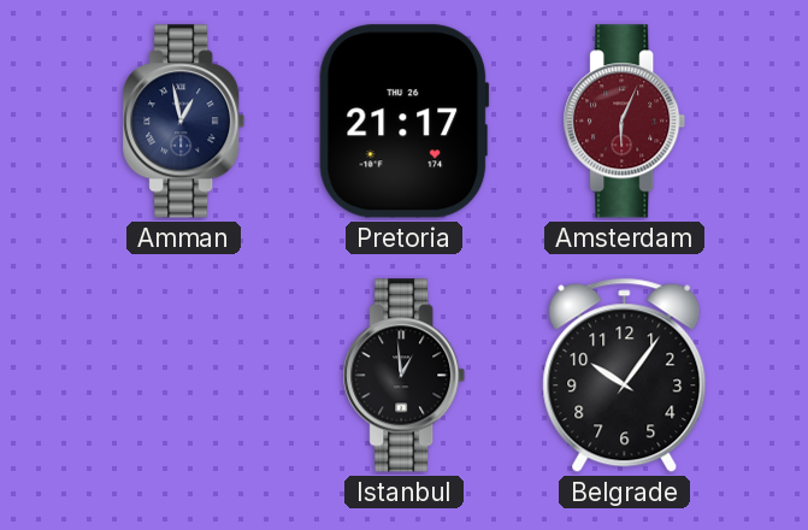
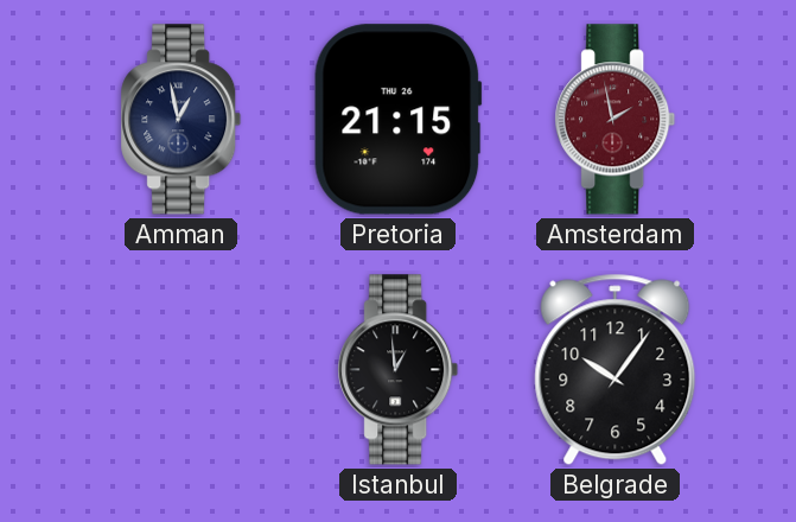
Pretoria: 21:17 -> 21:15
Amsterdam: 6:04 -> 1:58
